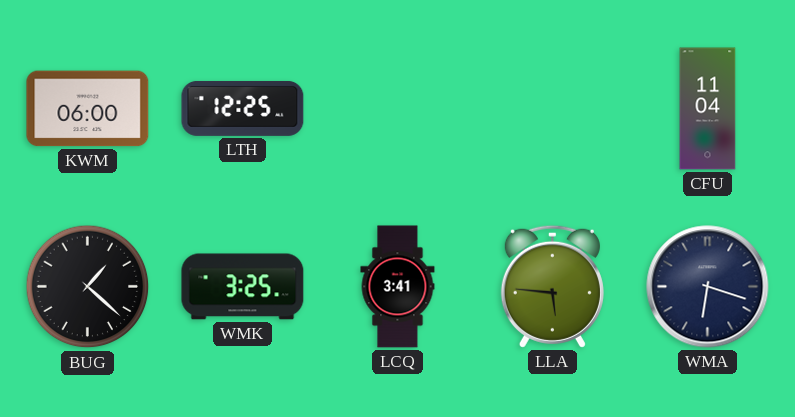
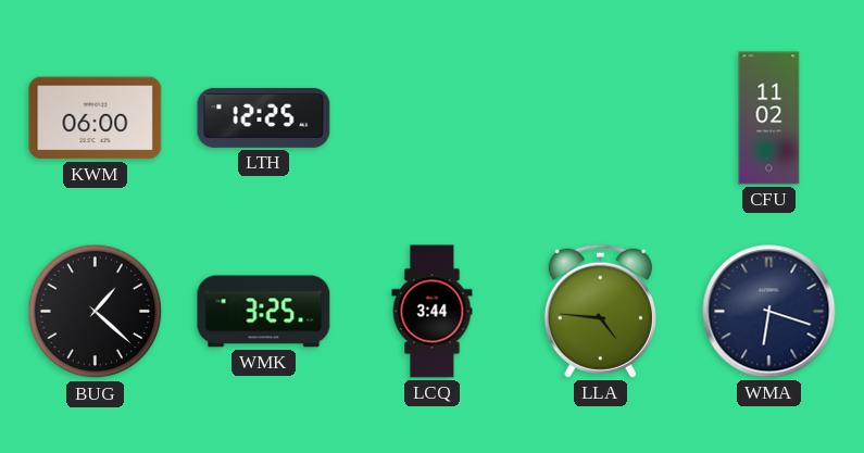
CFU: 11:04 -> 11:02
LCQ: 3:41 -> 3:44
LLA: 5:46 -> 4:46
